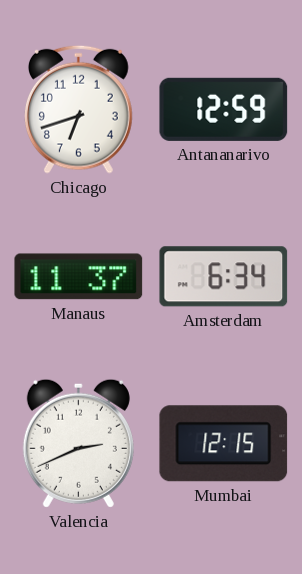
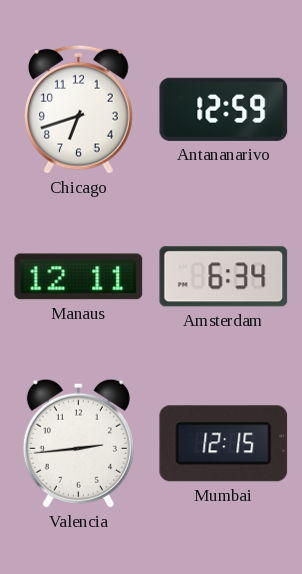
Manaus: 11:37 -> 12:11
Valencia: 2:41 -> 2:44
